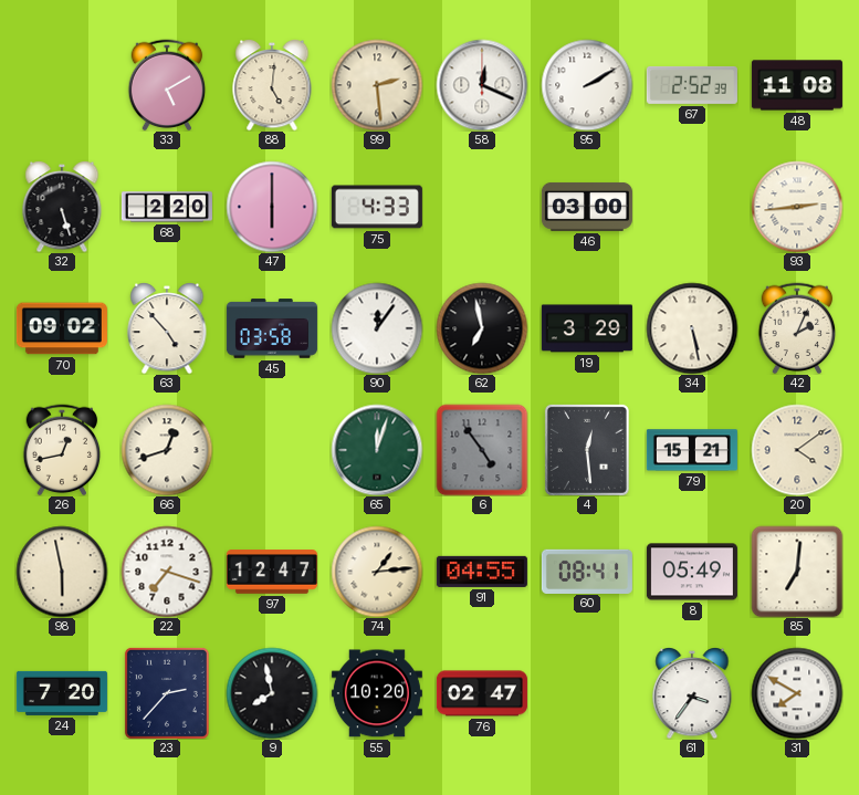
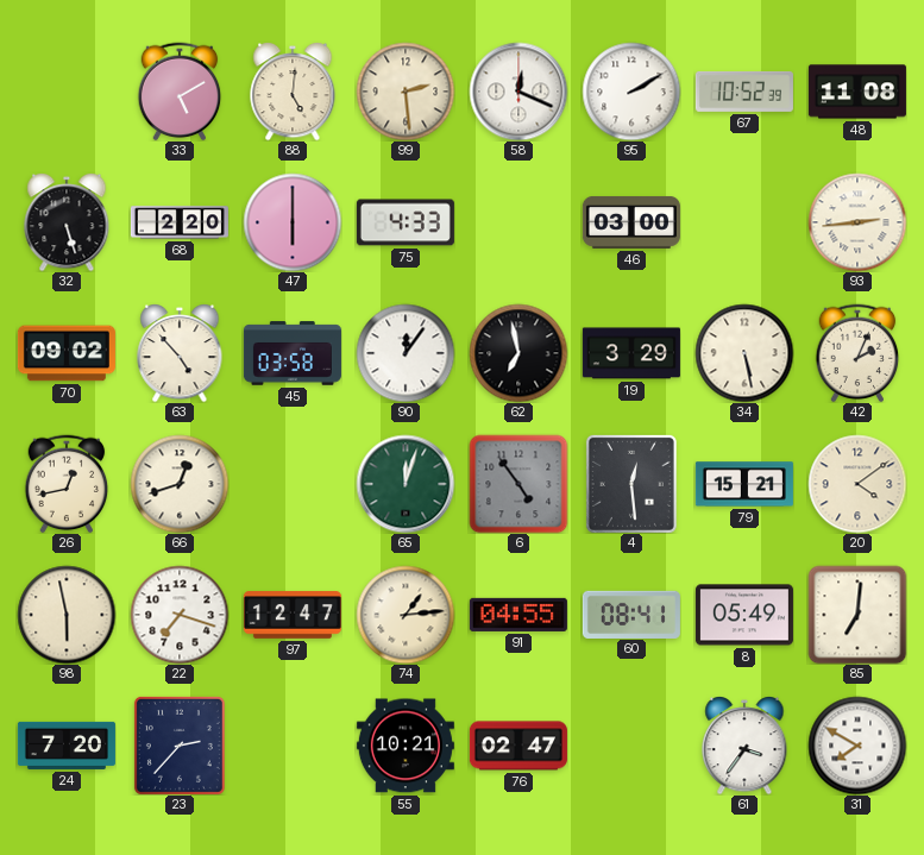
67: 2:52 -> 10:52
9: 7:58 -> none
55: 10:20 -> 10:21
